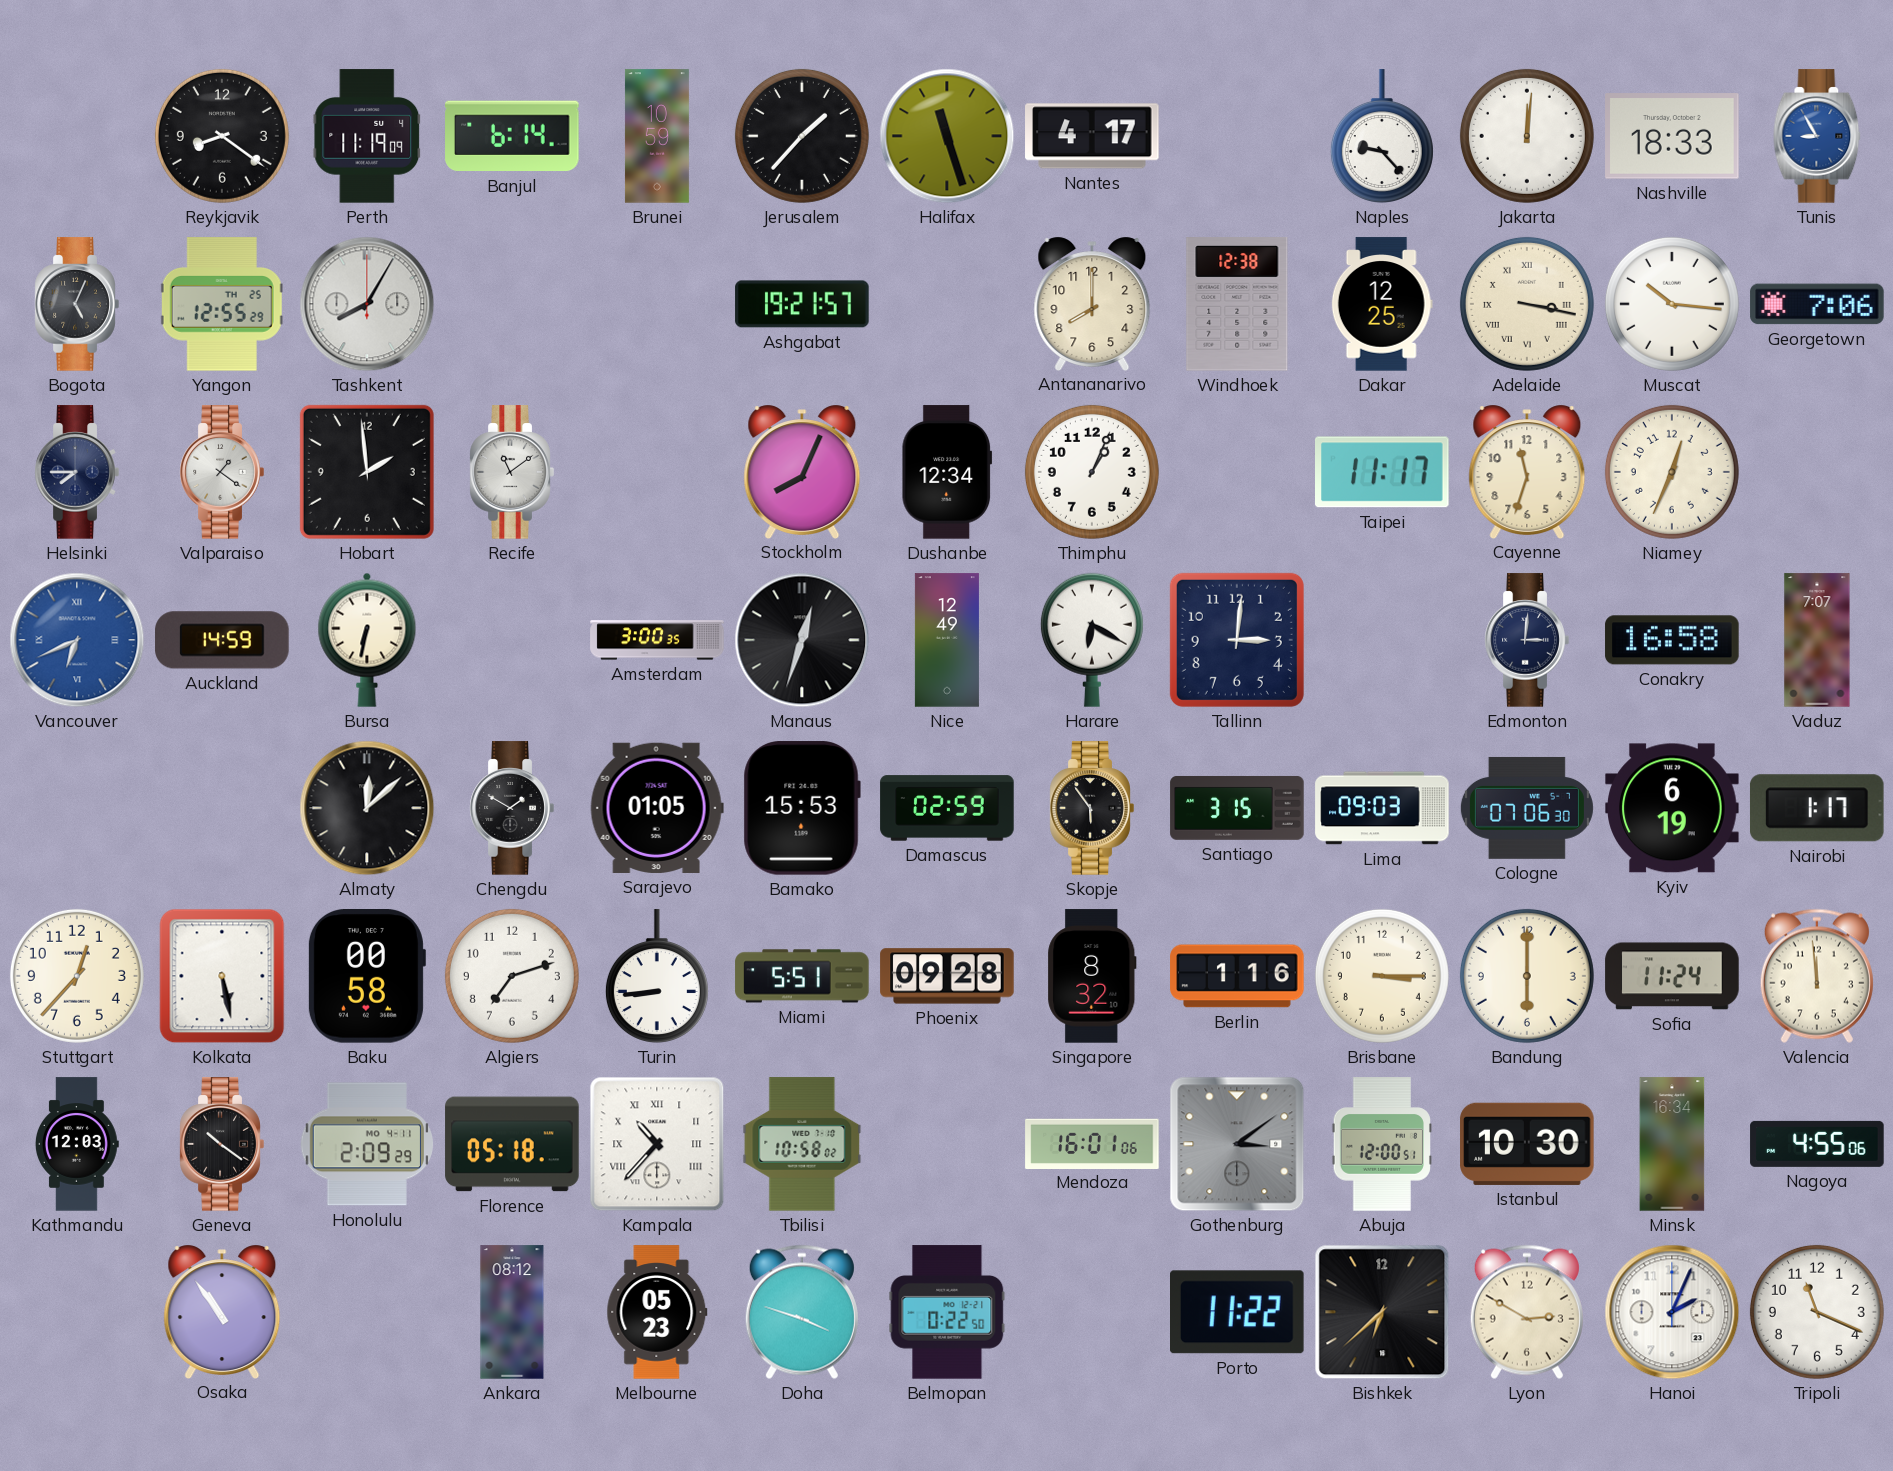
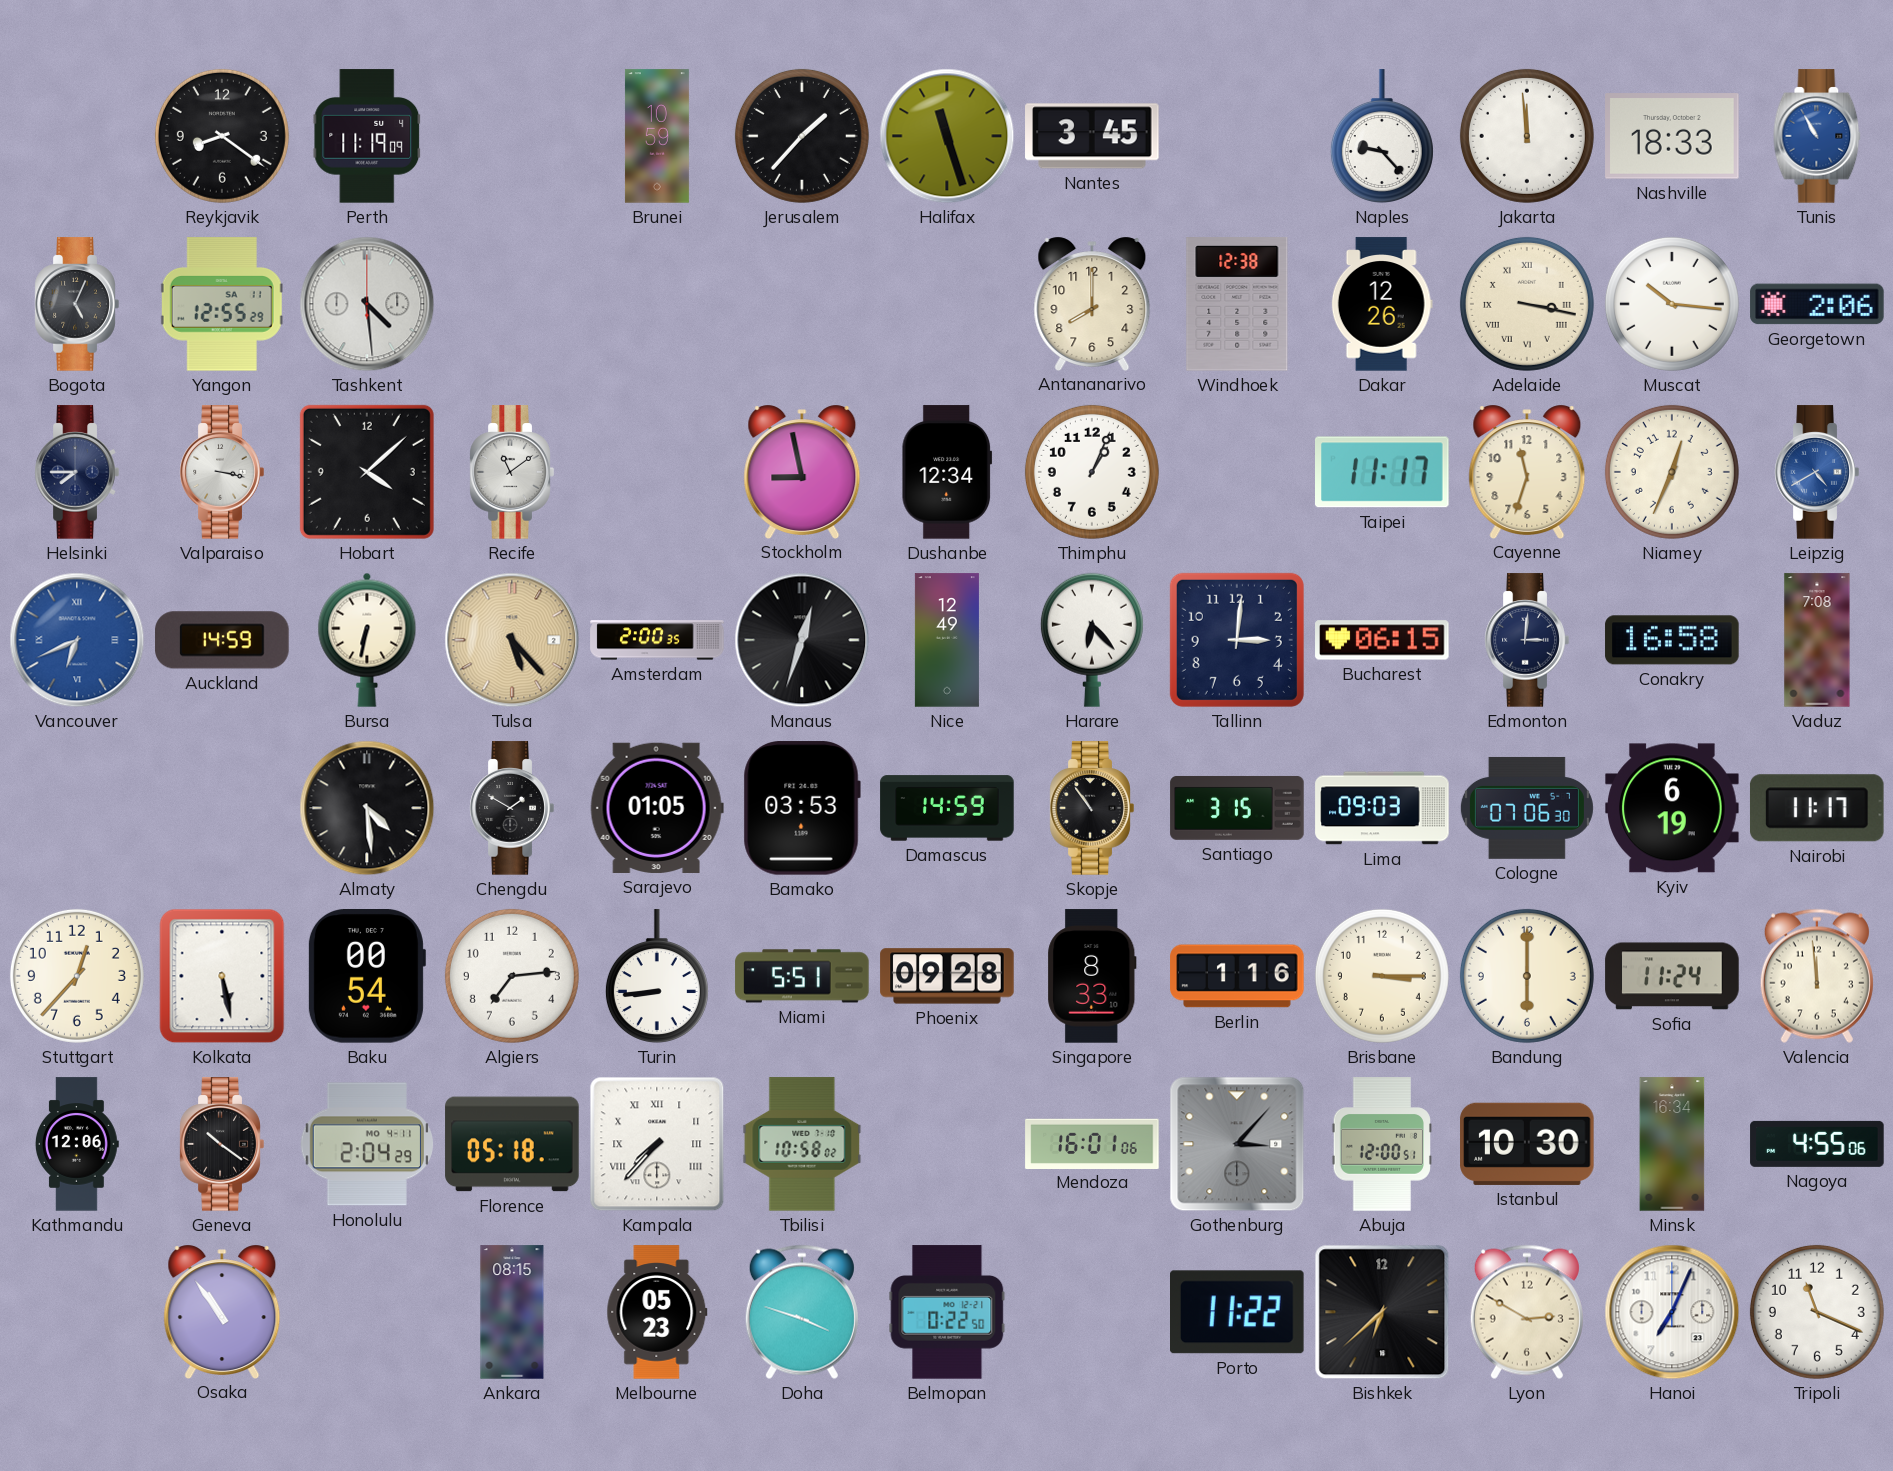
Banjul: 6:14 -> none
Nantes: 4:17 -> 3:45
Jakarta: 12:01 -> 11:59
Tunis: 8:55 -> 10:55
Yangon date: TH 25 -> SA 11
Tashkent: 8:05 -> 4:29
Ashgabat: 19:21 -> none
Dakar: 12:25 -> 12:26
Georgetown: 7:06 -> 2:06
Valparaiso: 1:21 -> 3:17
Hobart: 1:59 -> 4:08
Stockholm: 8:04 -> 8:58
Leipzig: none -> 4:40
Tulsa: none -> 5:23
Amsterdam: 3:00 -> 2:00
Harare: 6:20 -> 6:23
Bucharest: none -> 06:15
Vaduz: 7:07 -> 7:08
Almaty: 12:08 -> 4:29
Bamako: 15:53 -> 03:53
Damascus: 02:59 -> 14:59
Skopje: 5:54 -> 10:54
Nairobi: 1:17 -> 11:17
Baku: 00:58 -> 00:54
Algiers: 7:12 -> 7:14
Singapore: 8:32 -> 8:33
Kathmandu: 12:03 -> 12:06
Honolulu: 2:09 -> 2:04
Kampala: 10:37 -> 7:37
Gothenburg: 3:09 -> 3:07
Ankara: 08:12 -> 08:15
Hanoi: 2:04 -> 7:04
